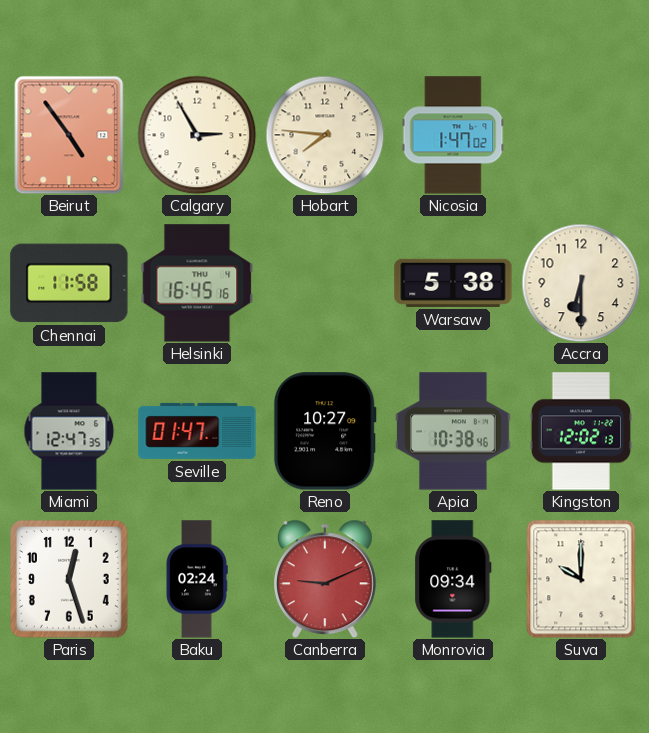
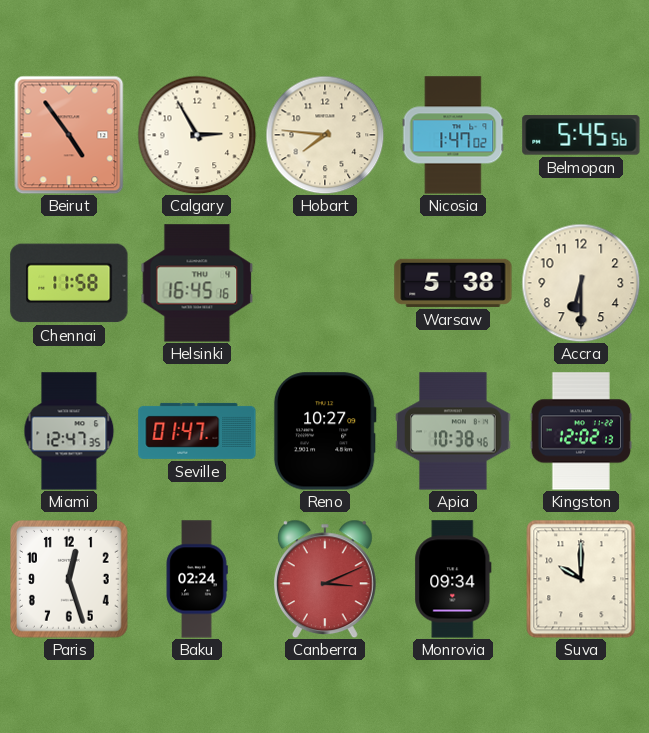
Belmopan: none -> 5:45
Canberra: 9:11 -> 3:11
